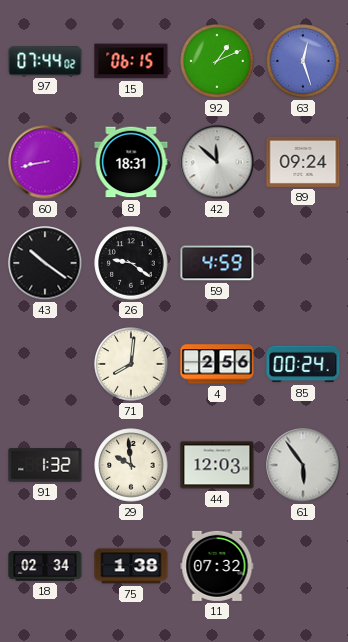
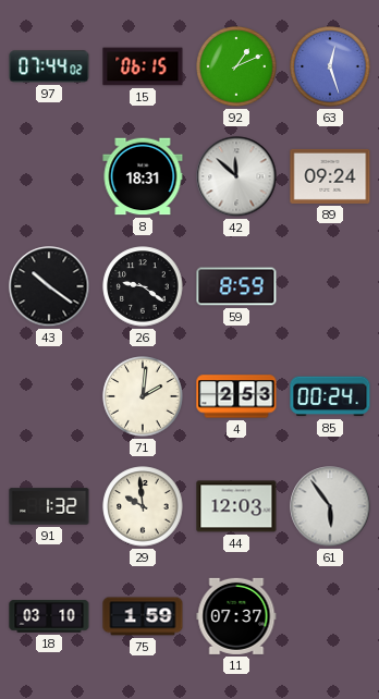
60: 8:43 -> none
59: 4:59 -> 8:59
71: 8:01 -> 2:01
4: 2:56 -> 2:53
18: 02:34 -> 03:10
75: 1:38 -> 1:59
11: 07:32 -> 07:37
